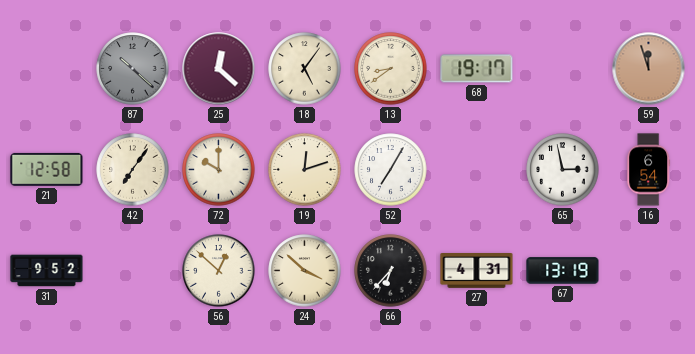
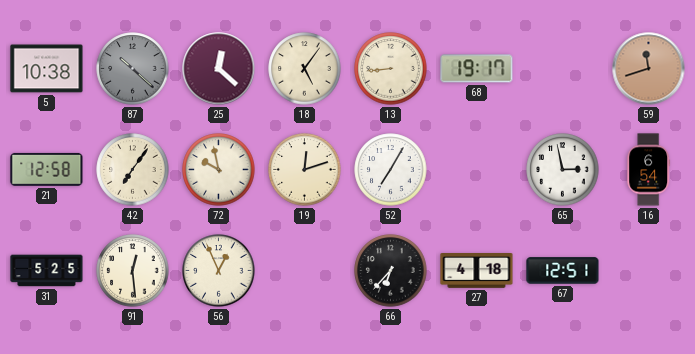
5: none -> 10:38
13: 8:39 -> 8:44
59: 11:57 -> 11:42
72: 10:00 -> 9:58
31: 9:52 -> 5:25
91: none -> 12:29
56: 12:52 -> 12:56
24: 3:52 -> none
27: 4:31 -> 4:18
67: 13:19 -> 12:51
